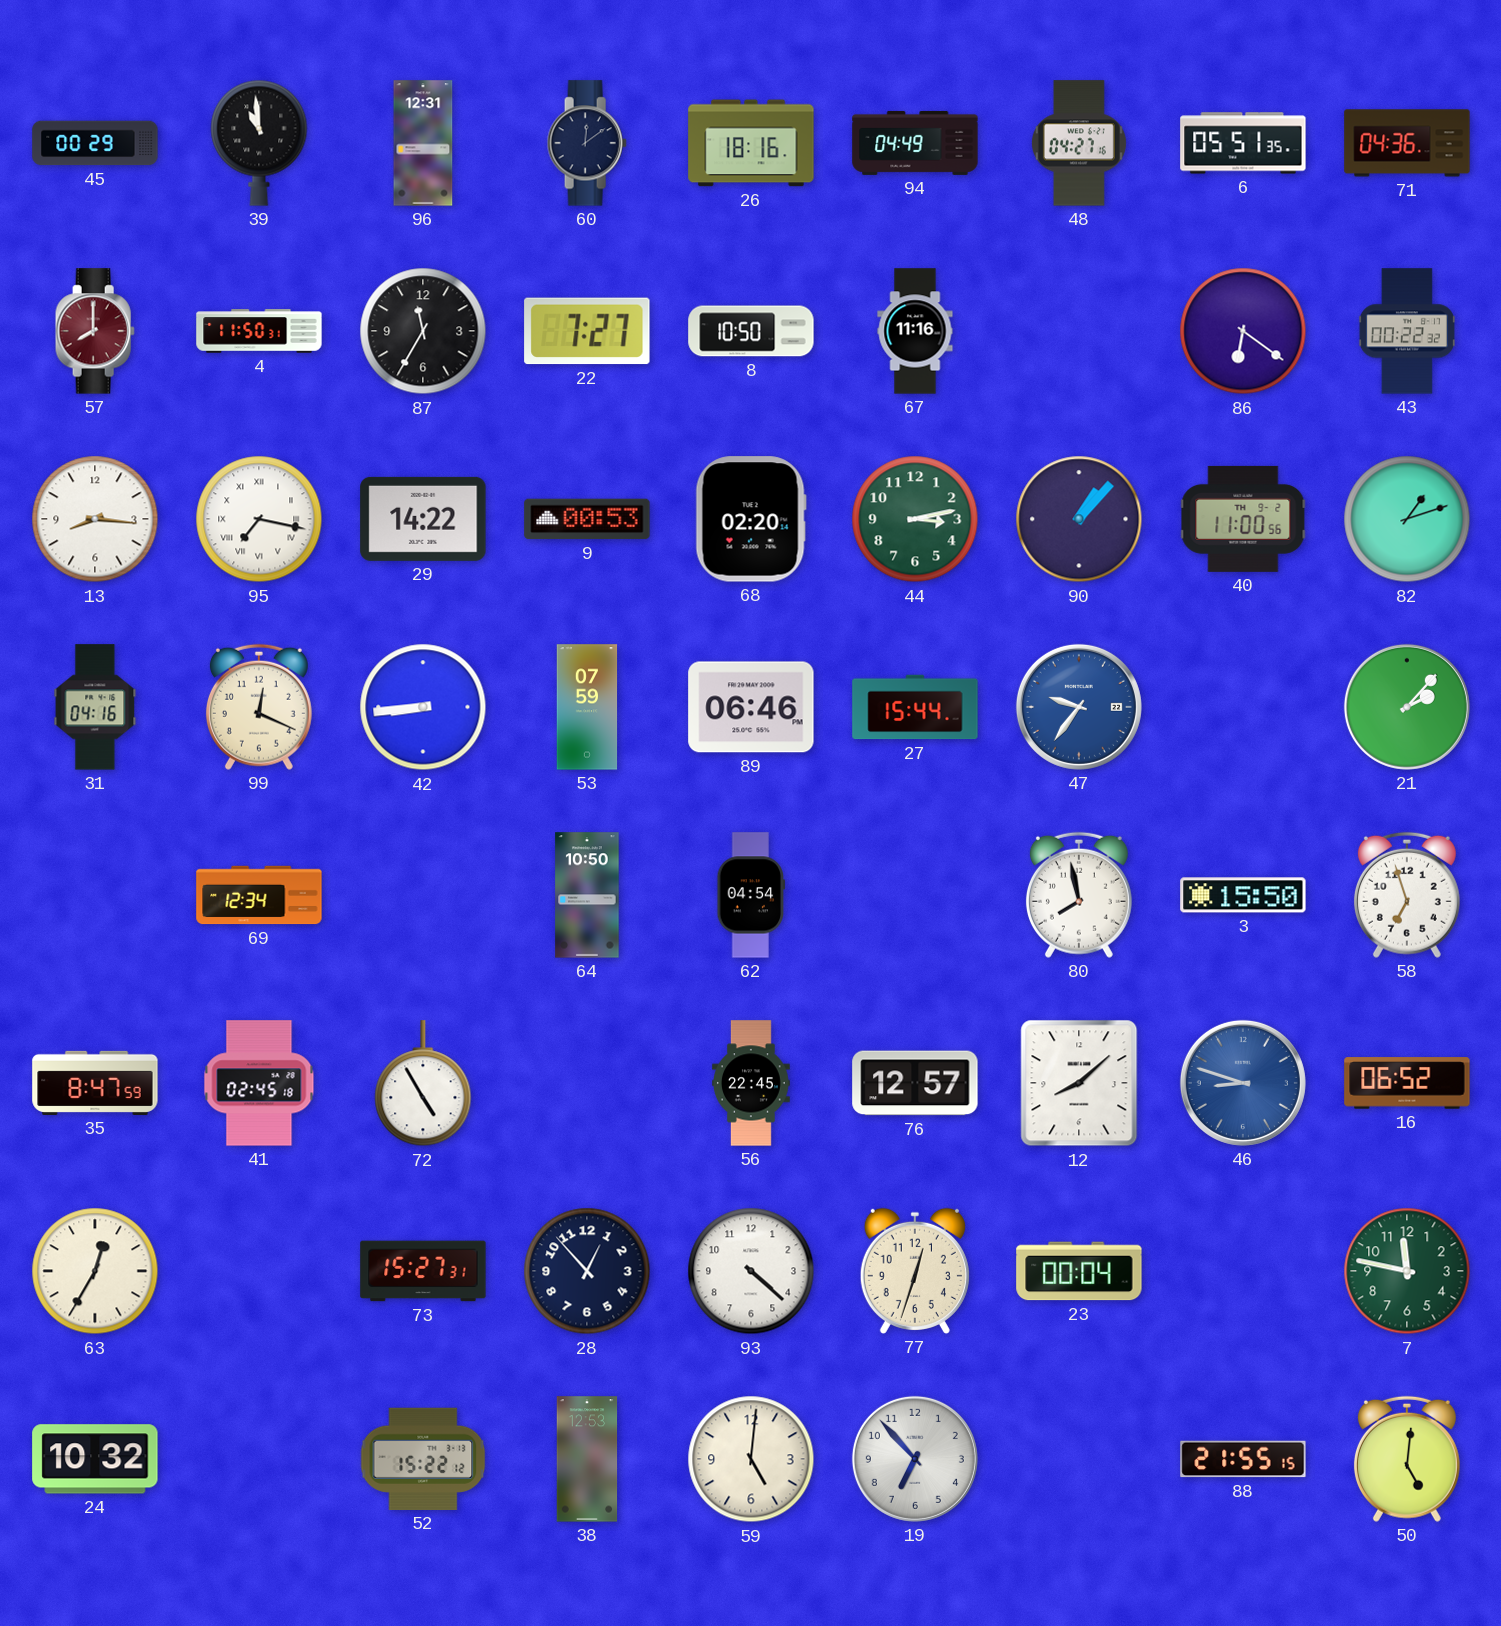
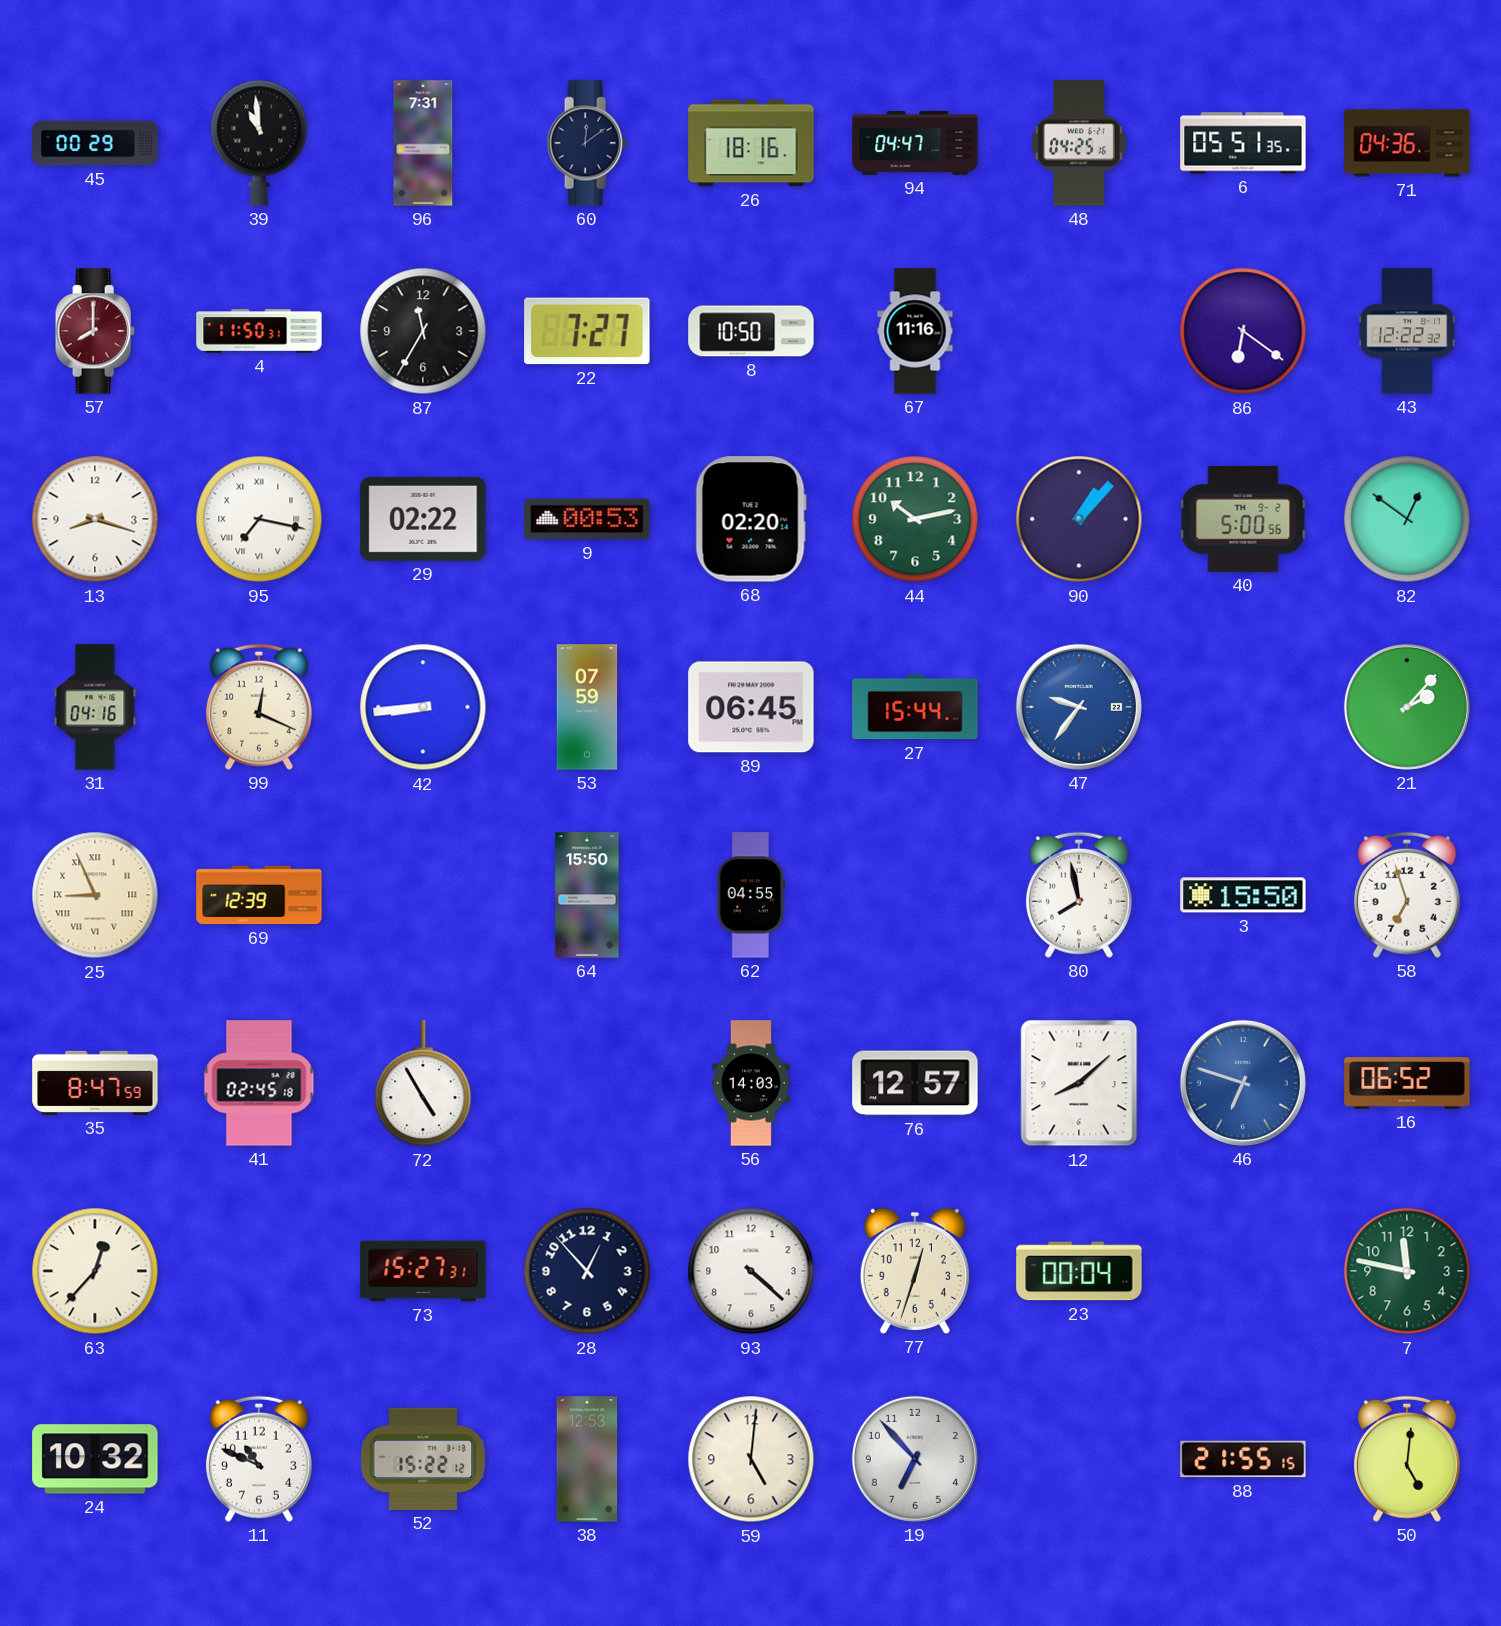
96: 12:31 -> 7:31
94: 04:49 -> 04:47
48: 04:27 -> 04:25
43: 00:22 -> 12:22
13: 8:16 -> 8:18
29: 14:22 -> 02:22
44: 3:13 -> 10:13
40: 11:00 -> 5:00
82: 1:12 -> 12:51
89: 06:46 -> 06:45
25: none -> 8:56
69: 12:34 -> 12:39
64: 10:50 -> 15:50
62: 04:54 -> 04:55
56: 22:45 -> 14:03
46: 8:48 -> 6:48
63: 12:35 -> 12:37
11: none -> 10:49
